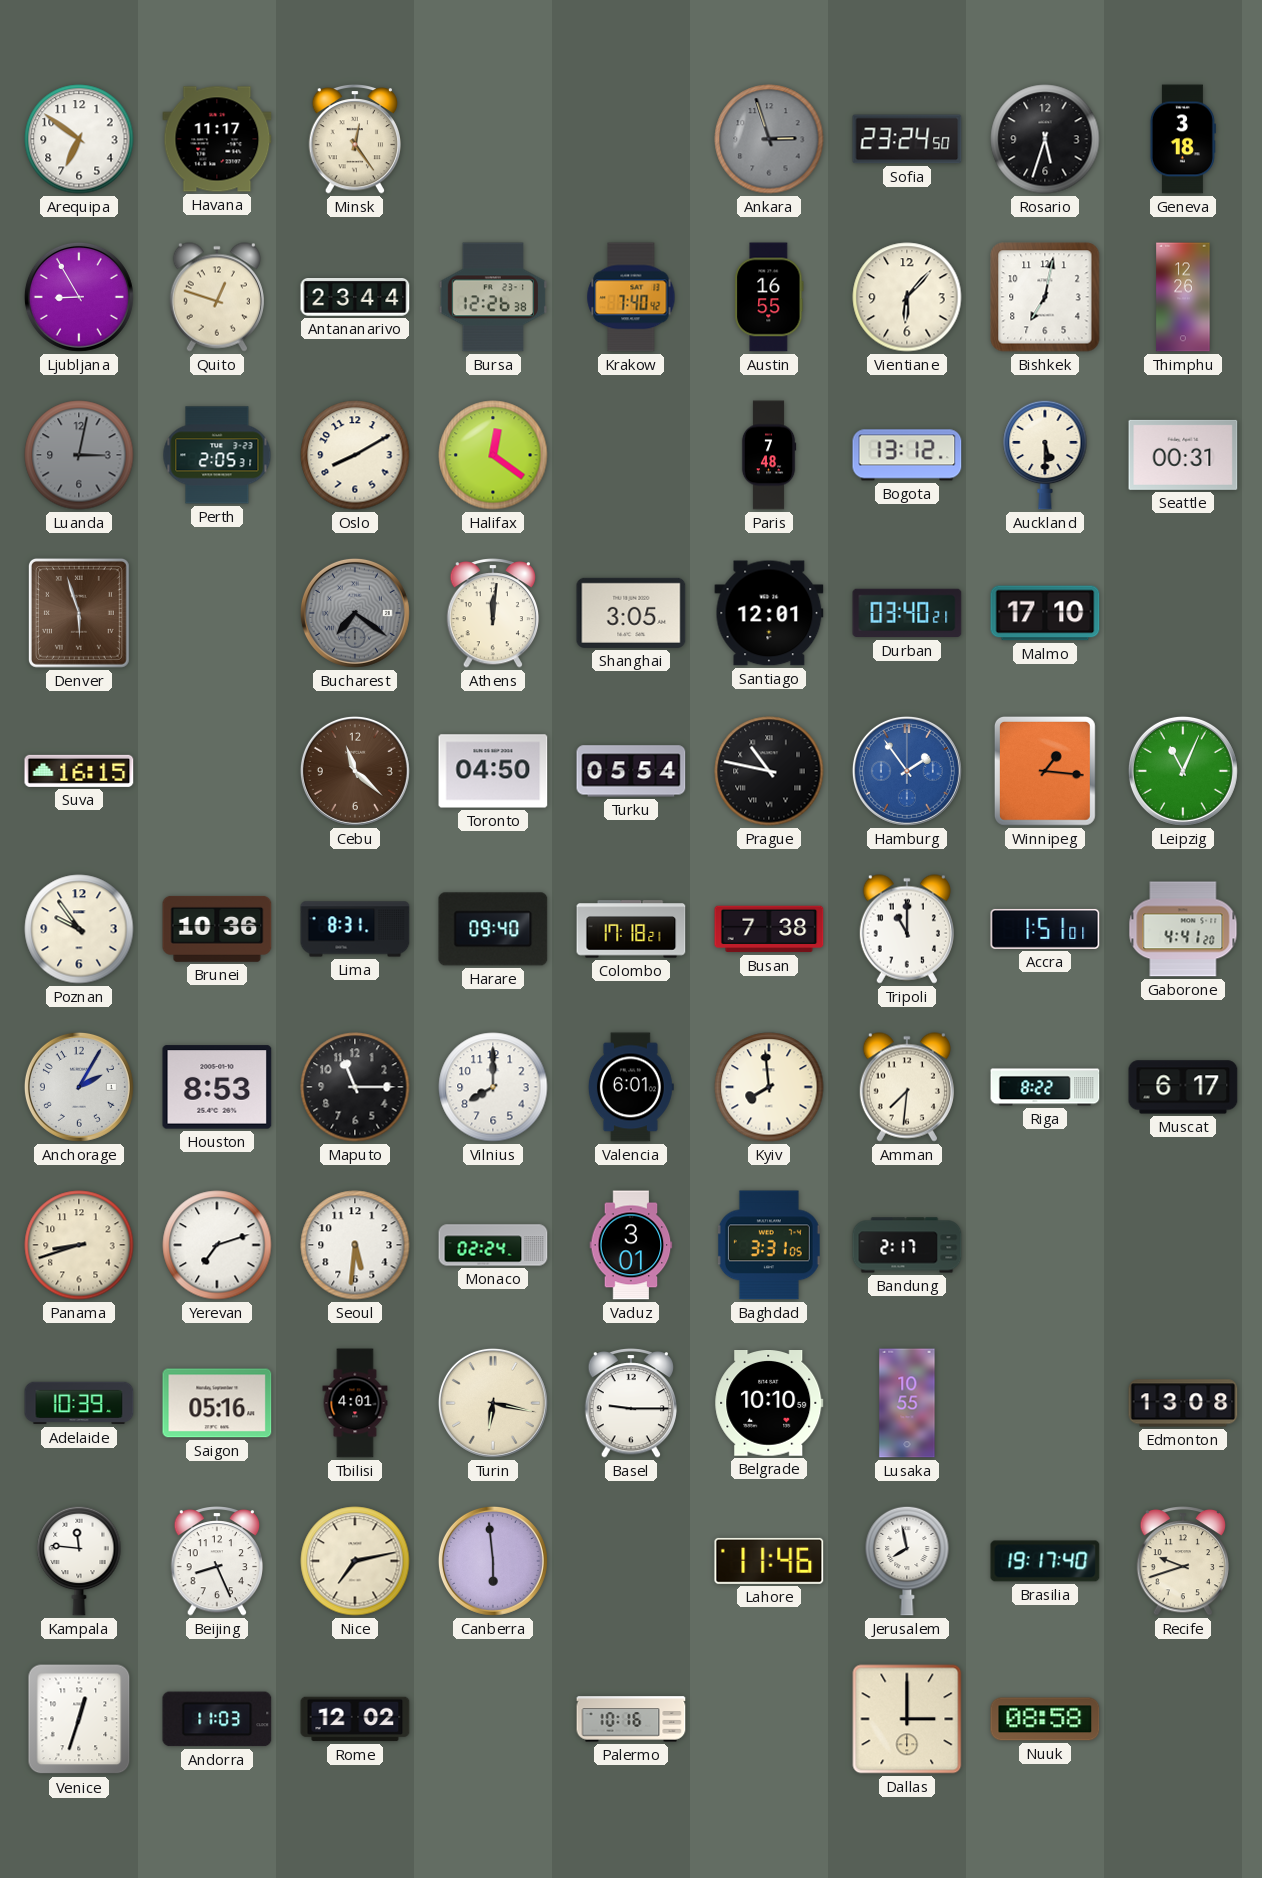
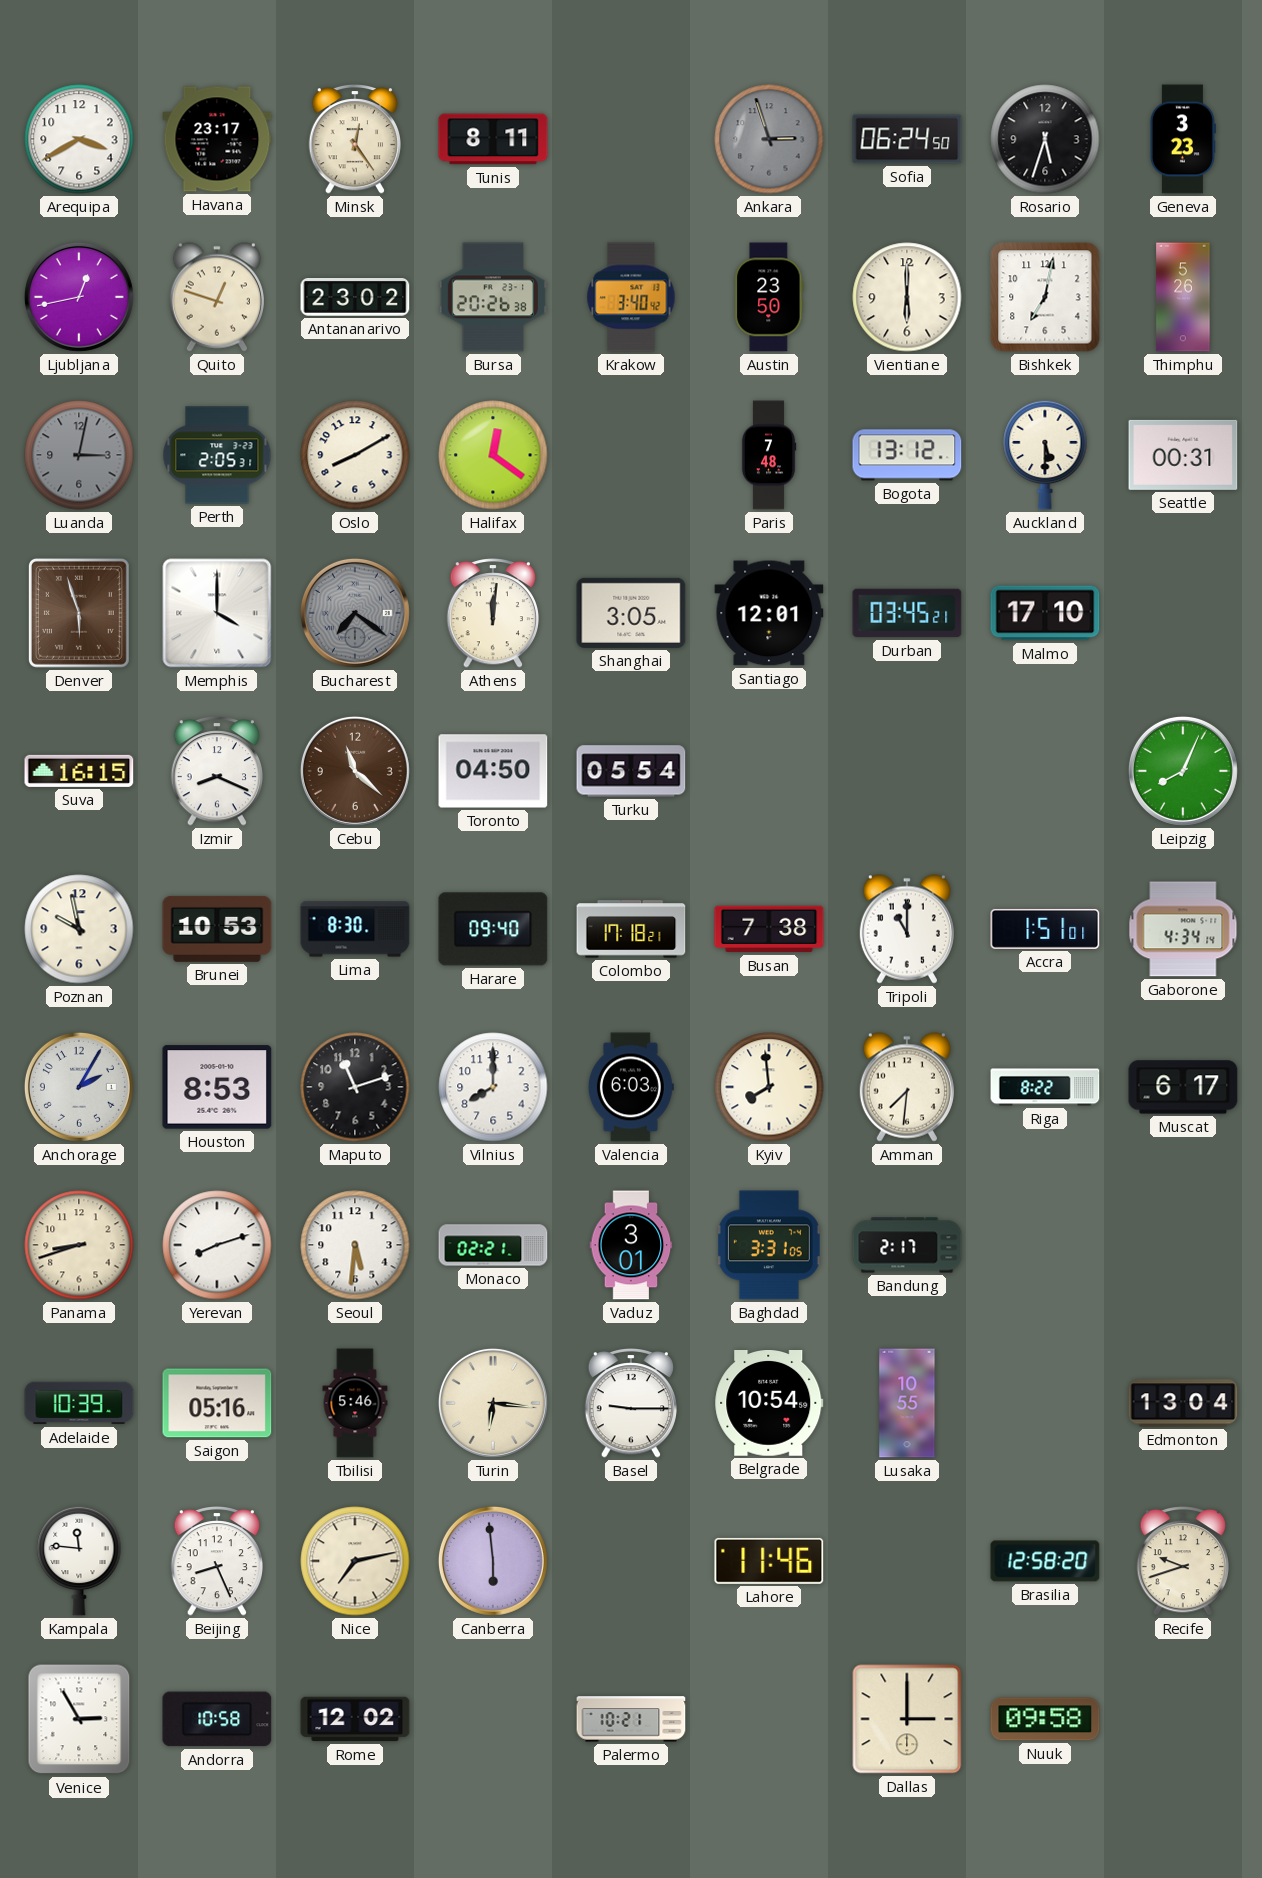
Arequipa: 6:51 -> 3:40
Havana: 11:17 -> 23:17
Tunis: none -> 8:11
Sofia: 23:24 -> 06:24
Geneva: 3:18 -> 3:23
Ljubljana: 8:55 -> 12:43
Antananarivo: 23:44 -> 23:02
Bursa: 12:26 -> 20:26
Krakow: 7:40 -> 3:40
Austin: 16:55 -> 23:50
Vientiane: 6:07 -> 6:00
Thimphu: 12:26 -> 5:26
Memphis: none -> 4:00
Durban: 03:40 -> 03:45
Izmir: none -> 8:19
Prague: 10:47 -> none
Hamburg: 1:54 -> none
Winnipeg: 1:16 -> none
Leipzig: 11:04 -> 8:04
Poznan: 9:54 -> 9:58
Brunei: 10:36 -> 10:53
Lima: 8:31 -> 8:30
Gaborone: 4:41 -> 4:34
Maputo: 11:15 -> 11:12
Valencia: 6:01 -> 6:03
Yerevan: 7:12 -> 8:12
Monaco: 02:24 -> 02:21
Tbilisi: 4:01 -> 5:46
Turin: 6:17 -> 6:16
Belgrade: 10:10 -> 10:54
Edmonton: 13:08 -> 13:04
Jerusalem: 7:58 -> none
Brasilia: 19:17 -> 12:58
Venice: 12:33 -> 2:55
Andorra: 11:03 -> 10:58
Palermo: 10:16 -> 10:21
Nuuk: 08:58 -> 09:58
